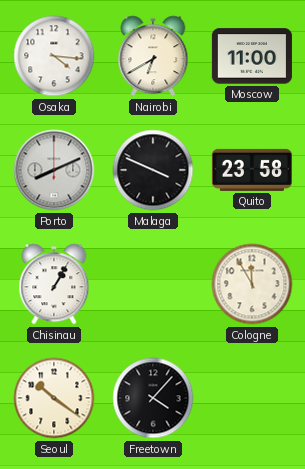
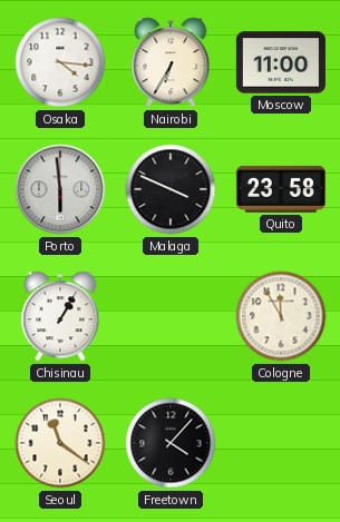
Nairobi: 6:40 -> 6:35
Porto: 8:11 -> 5:59
Seoul: 10:21 -> 11:21
